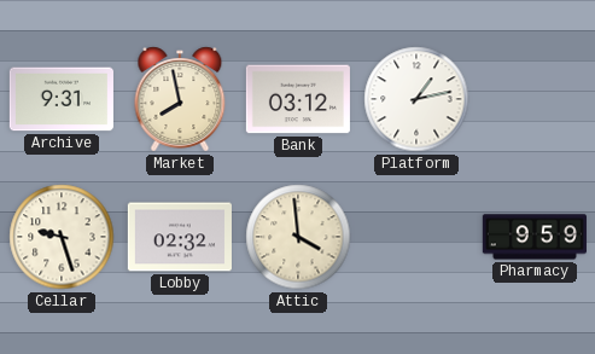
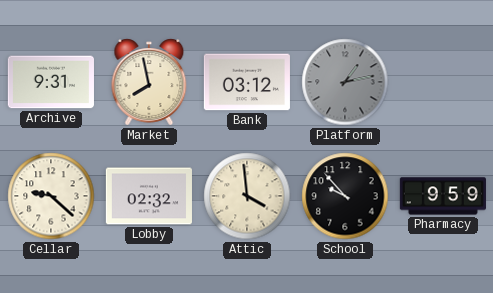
Platform dial: white -> grey
Cellar: 9:27 -> 9:22
School: none -> 9:53
